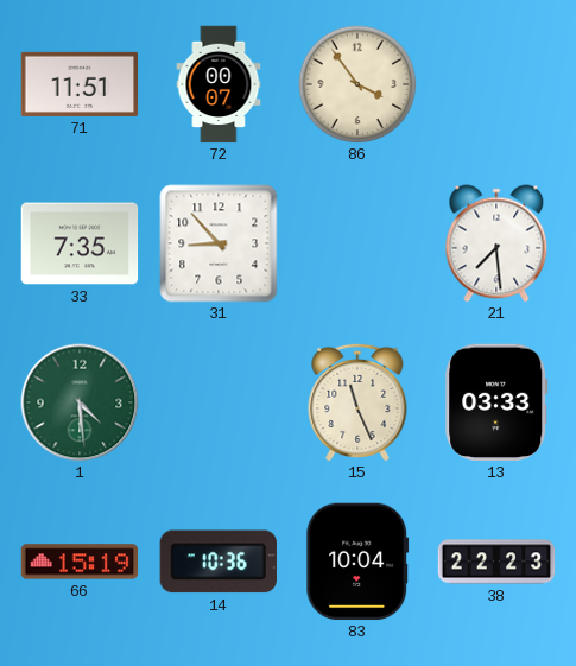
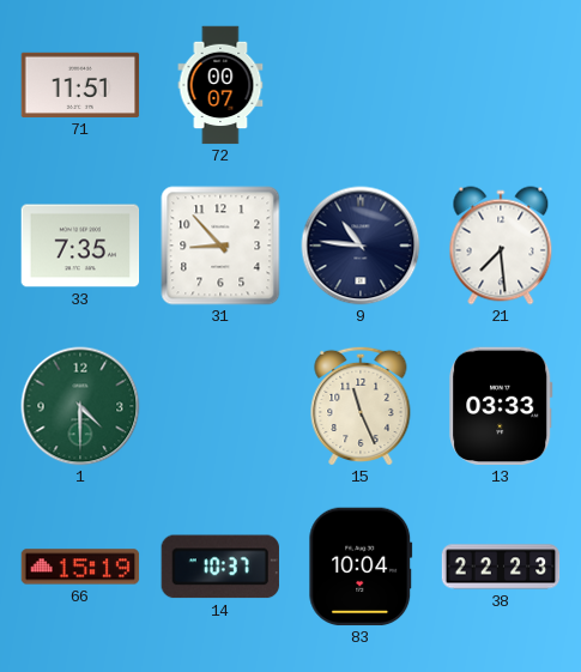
86: 3:54 -> none
9: none -> 10:46
1: 4:29 -> 4:30
14: 10:36 -> 10:37
